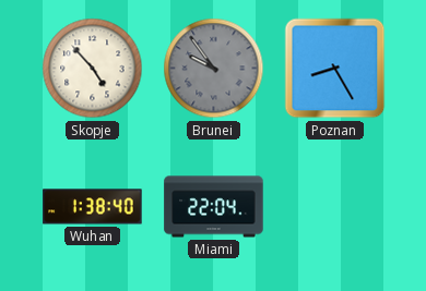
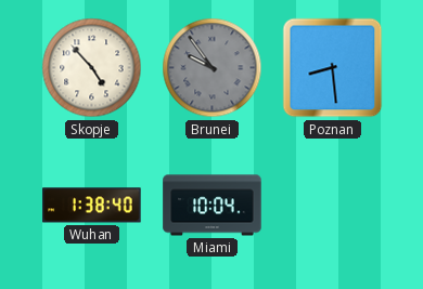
Poznan: 8:25 -> 8:29
Miami: 22:04 -> 10:04
